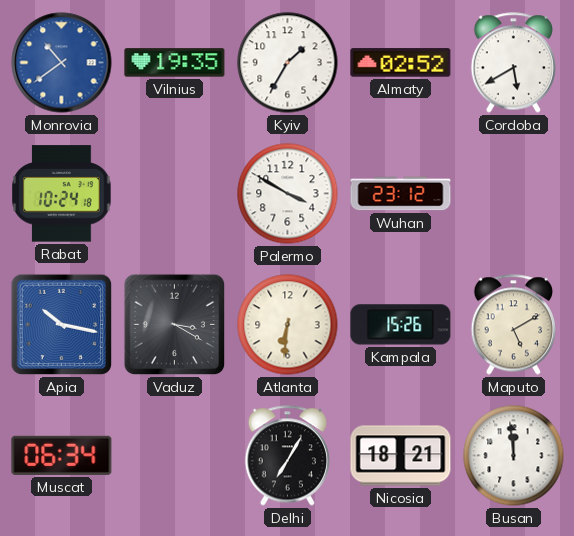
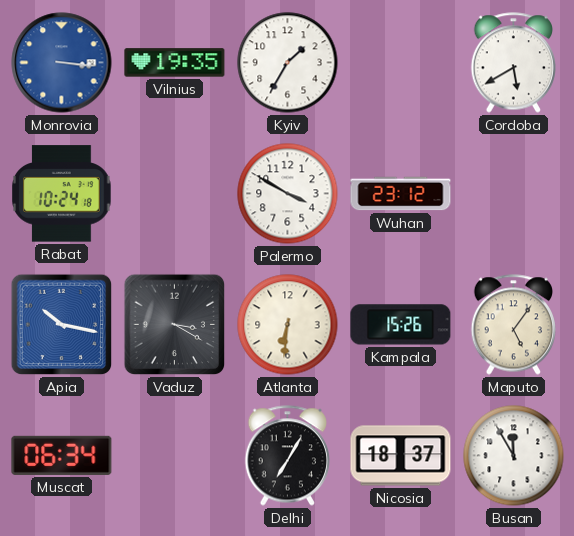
Monrovia: 10:39 -> 3:16
Almaty: 02:52 -> none
Maputo: 5:10 -> 5:06
Nicosia: 18:21 -> 18:37
Busan: 11:59 -> 11:55
